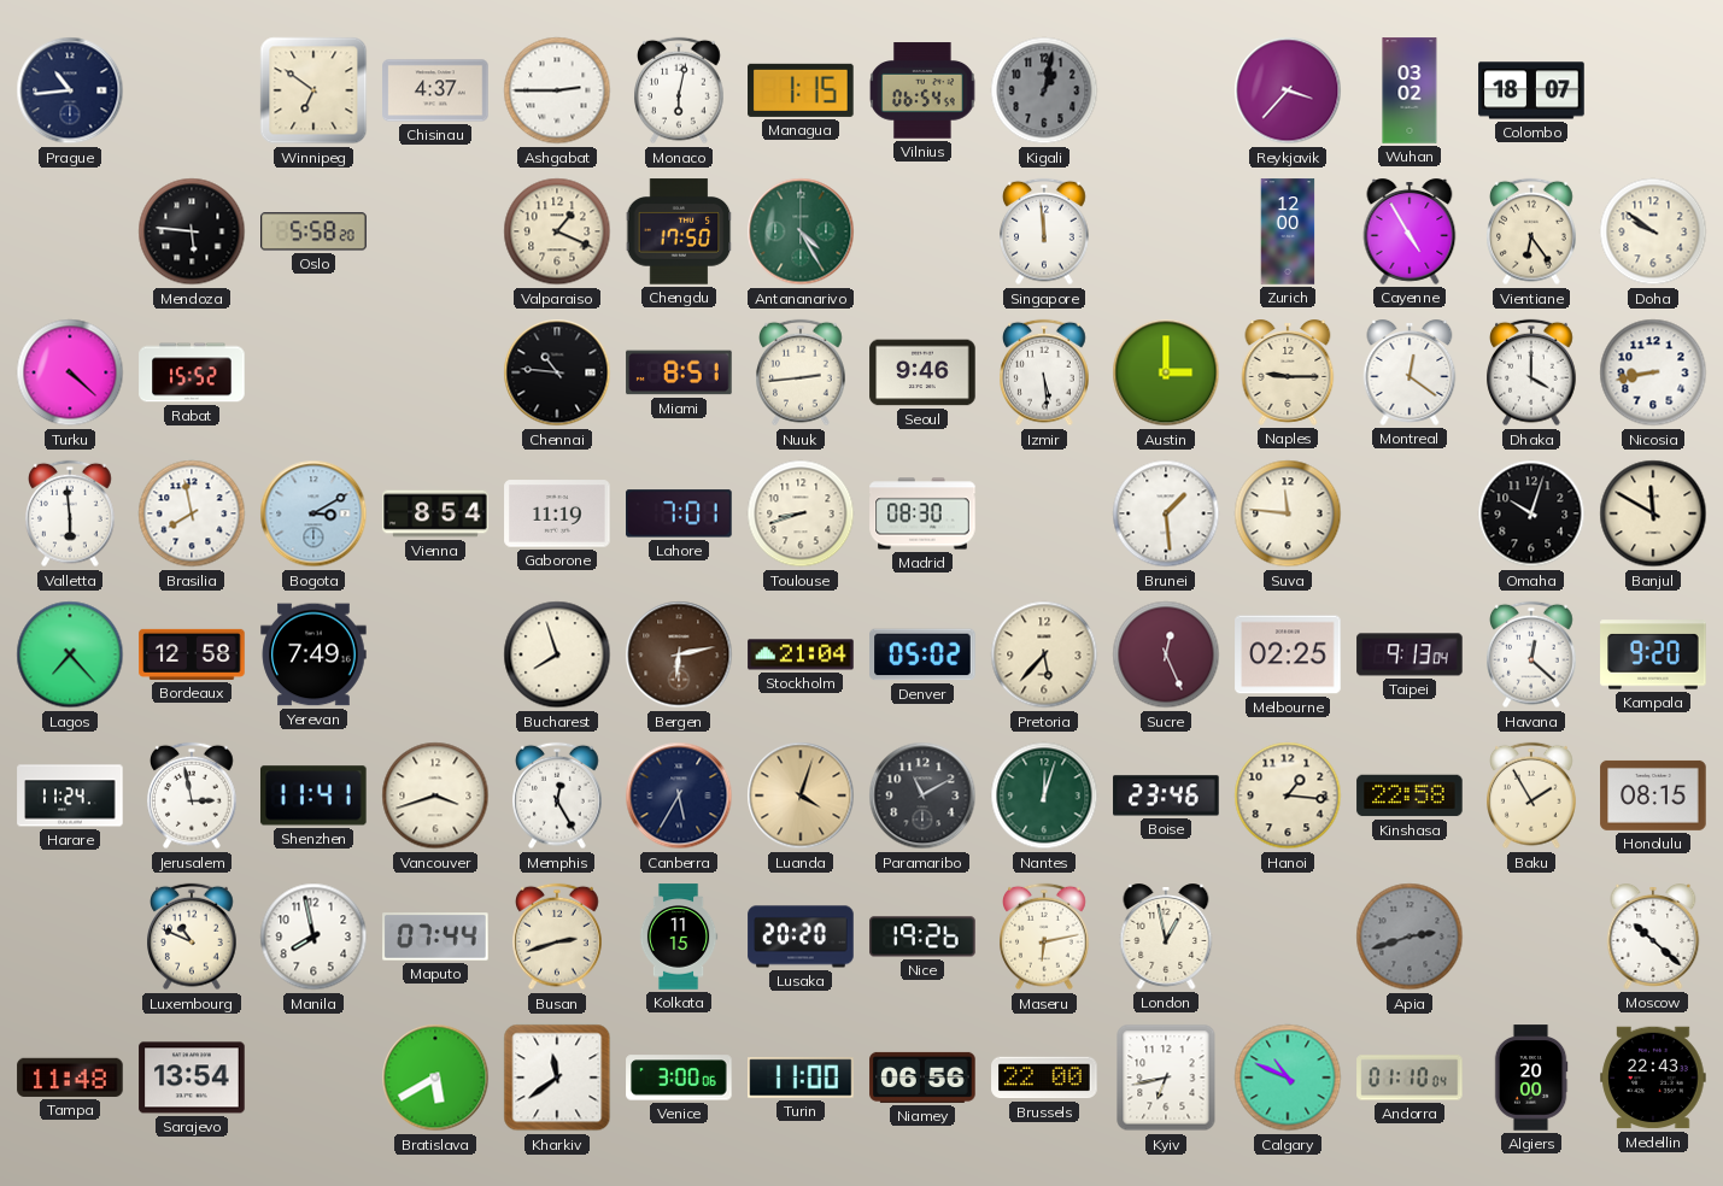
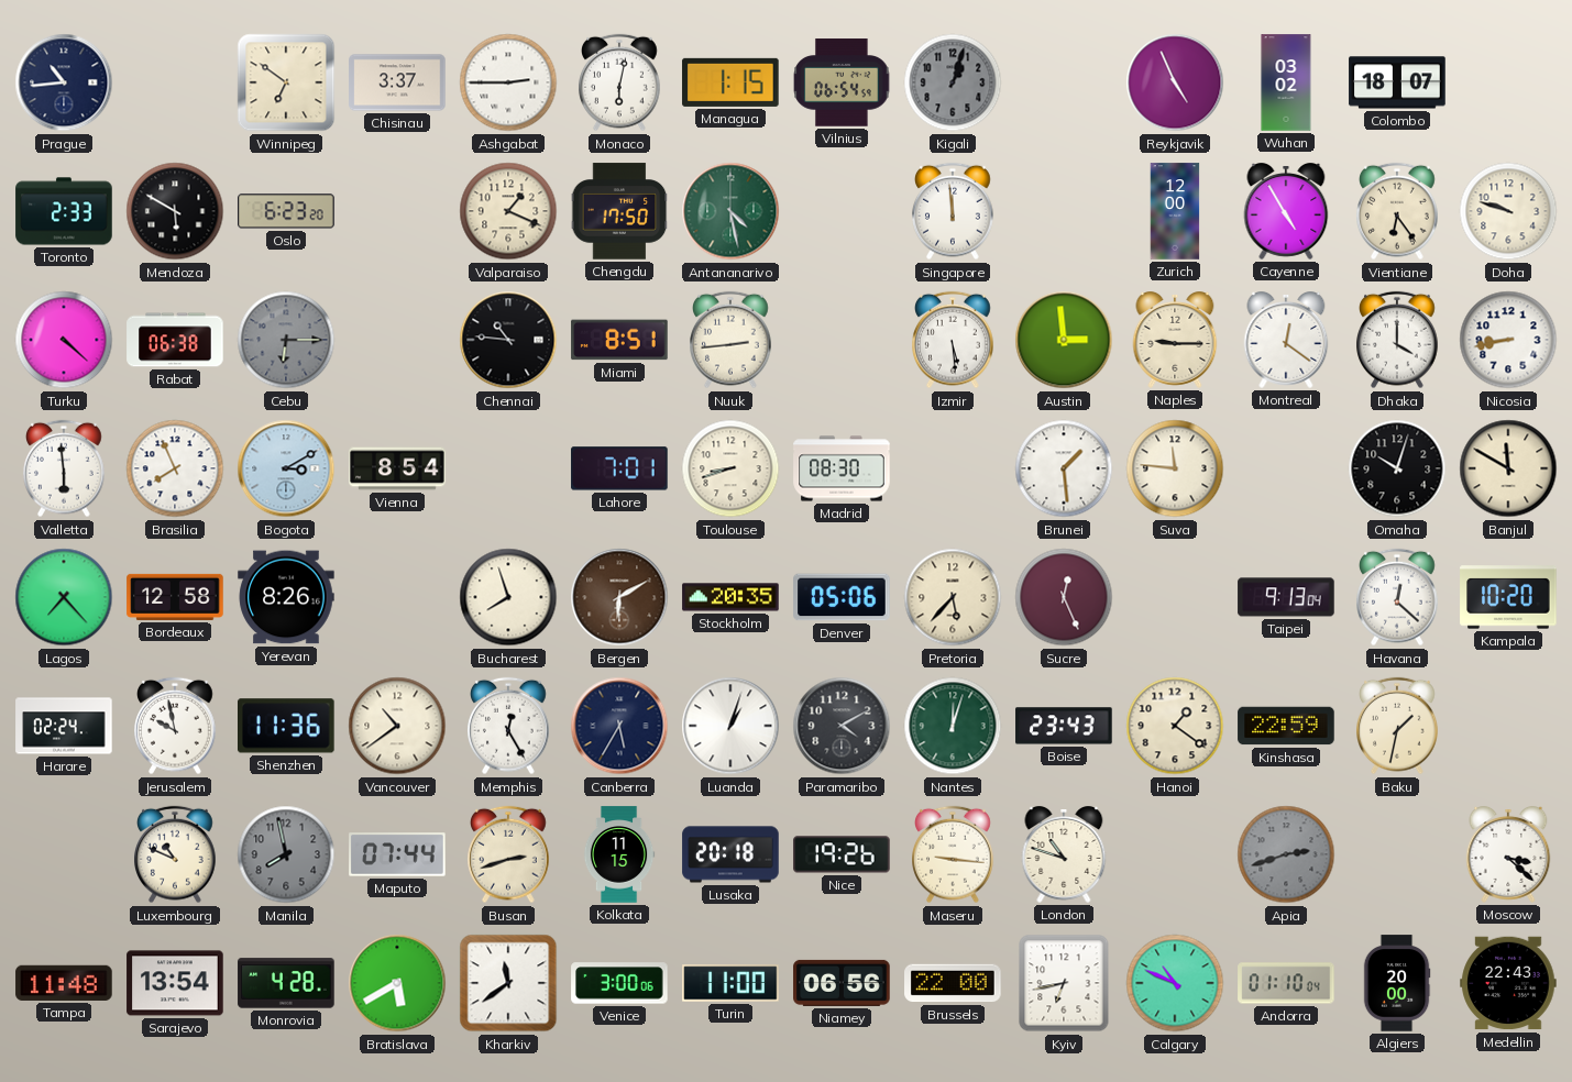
Chisinau: 4:37 -> 3:37
Kigali: 1:02 -> 1:03
Reykjavik: 3:37 -> 4:56
Toronto: none -> 2:33
Mendoza: 5:46 -> 5:50
Oslo: 5:58 -> 6:23
Antananarivo: 4:25 -> 4:28
Doha: 9:51 -> 9:48
Rabat: 15:52 -> 06:38
Cebu: none -> 6:15
Seoul: 9:46 -> none
Austin: 3:00 -> 2:59
Brasilia: 7:58 -> 7:56
Gaborone: 11:19 -> none
Yerevan: 7:49 -> 8:26
Bergen: 6:13 -> 6:10
Stockholm: 21:04 -> 20:35
Denver: 05:02 -> 05:06
Melbourne: 02:25 -> none
Kampala: 9:20 -> 10:20
Harare: 11:24 -> 02:24
Jerusalem: 2:58 -> 9:58
Shenzhen: 11:41 -> 11:36
Vancouver: 3:42 -> 10:39
Luanda: 4:03 -> 1:03
Luanda dial: champagne -> white
Paramaribo: 11:10 -> 4:10
Boise: 23:46 -> 23:43
Hanoi: 1:16 -> 1:21
Kinshasa: 22:58 -> 22:59
Baku: 1:55 -> 1:32
Honolulu: 08:15 -> none
Manila dial: white -> grey
Lusaka: 20:20 -> 20:18
Maseru: 6:13 -> 9:16
London: 12:58 -> 10:48
Moscow: 10:22 -> 3:22
Monrovia: none -> 4:28
